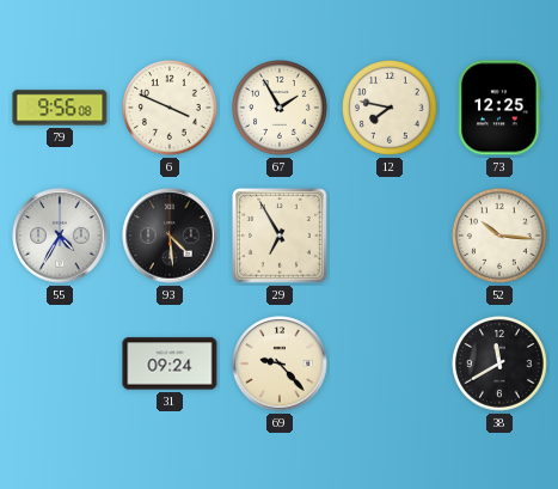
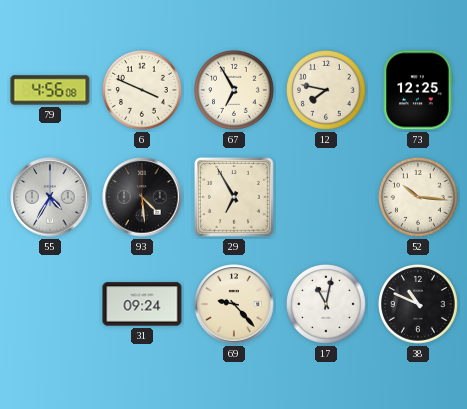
79: 9:56 -> 4:56
67: 1:55 -> 6:55
17: none -> 11:02
38: 11:40 -> 10:49
